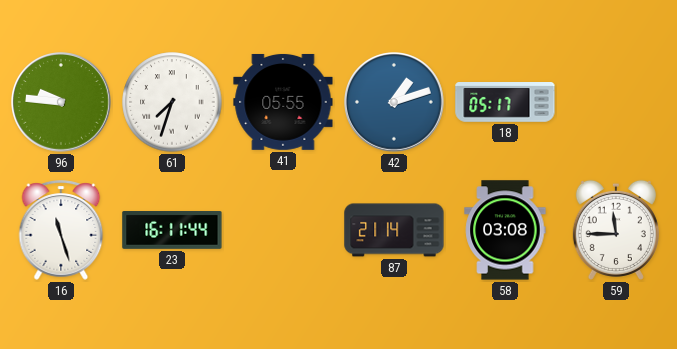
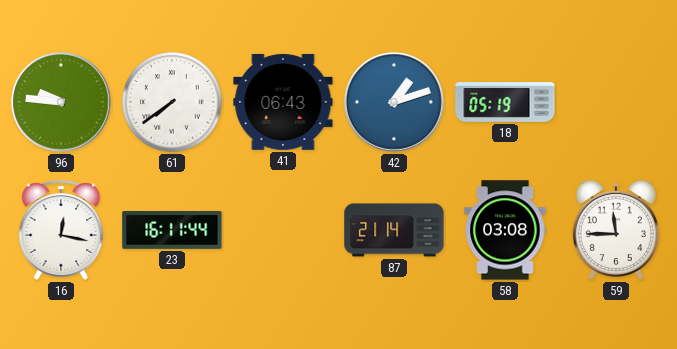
61: 7:33 -> 7:39
41: 05:55 -> 06:43
18: 05:17 -> 05:19
16: 11:27 -> 12:17
